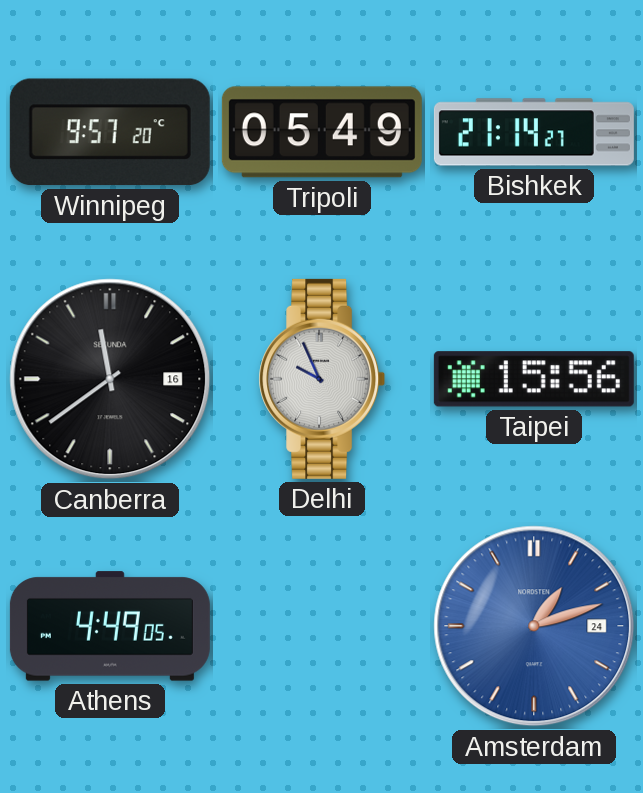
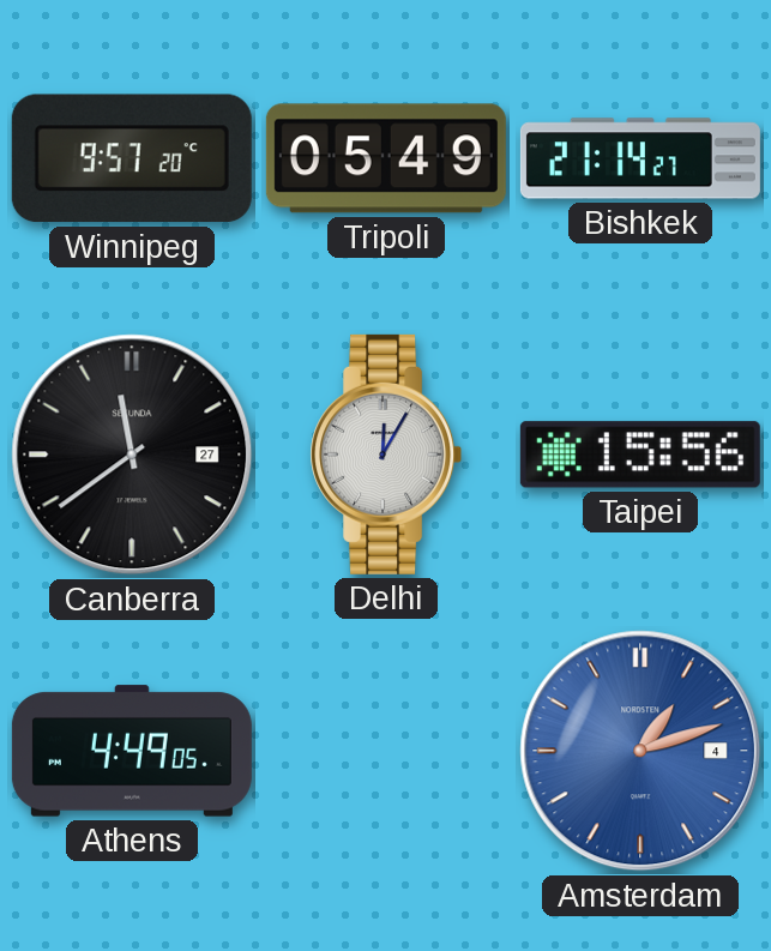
Canberra date: 16 -> 27
Delhi: 9:56 -> 12:05
Amsterdam date: 24 -> 4
